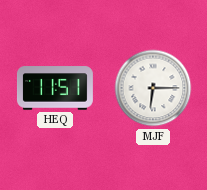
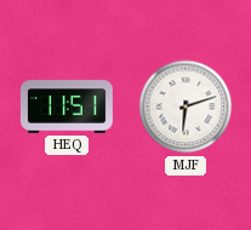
MJF: 6:15 -> 6:12
